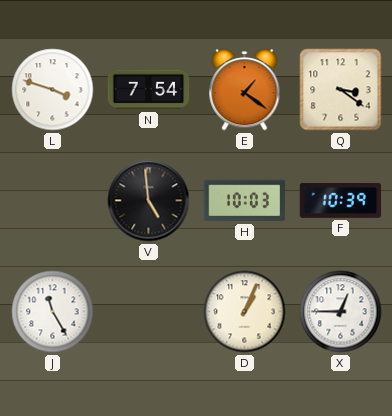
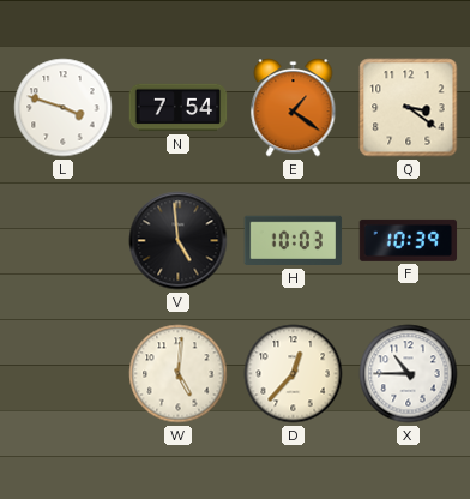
J: 11:25 -> none
W: none -> 5:01
D: 1:04 -> 12:37
X: 12:45 -> 10:45
